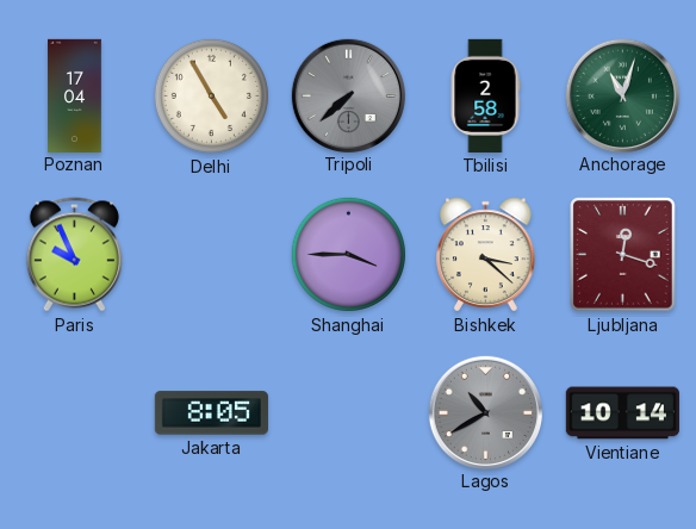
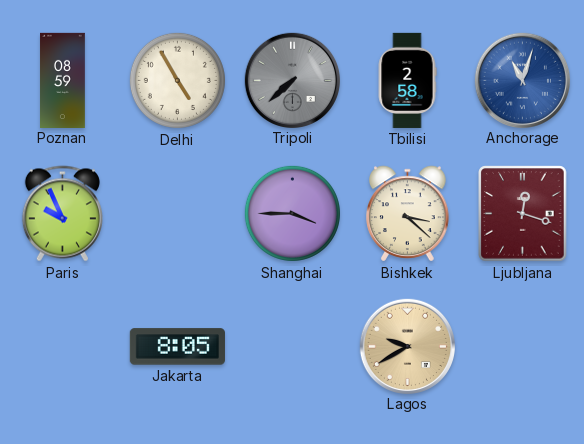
Poznan: 17:04 -> 08:59
Anchorage dial: green -> blue
Lagos: 10:40 -> 9:40
Lagos dial: grey -> champagne
Vientiane: 10:14 -> none
